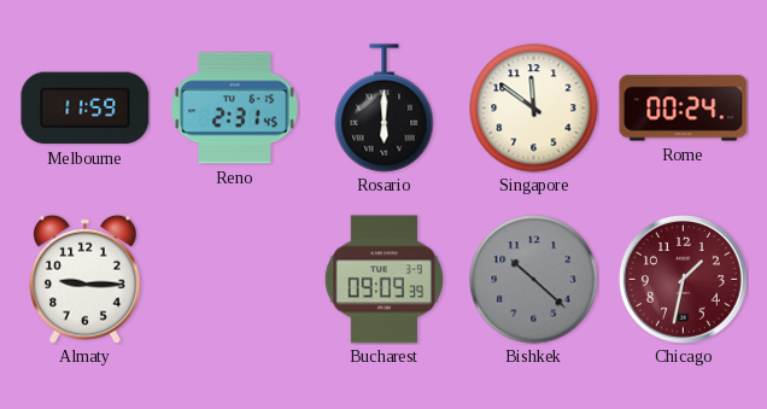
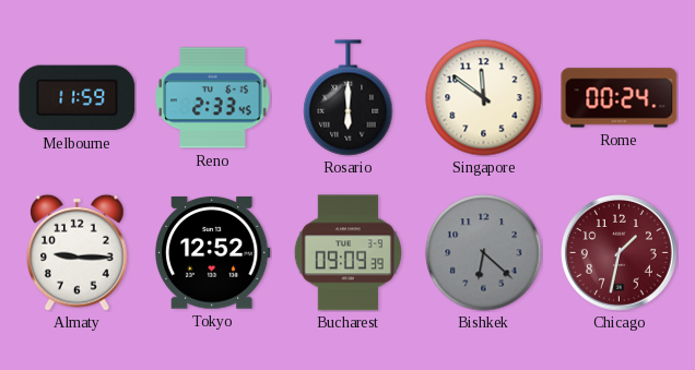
Reno: 2:31 -> 2:33
Tokyo: none -> 12:52
Bishkek: 10:22 -> 6:22
